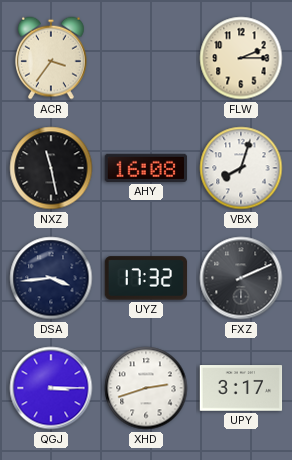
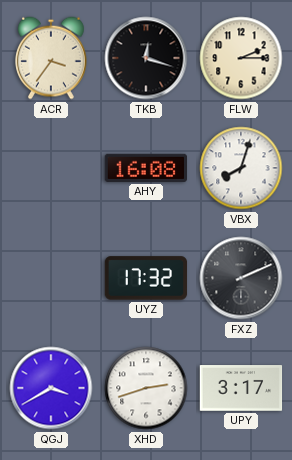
TKB: none -> 12:18
NXZ: 11:28 -> none
DSA: 3:44 -> none
QGJ: 3:15 -> 3:40
